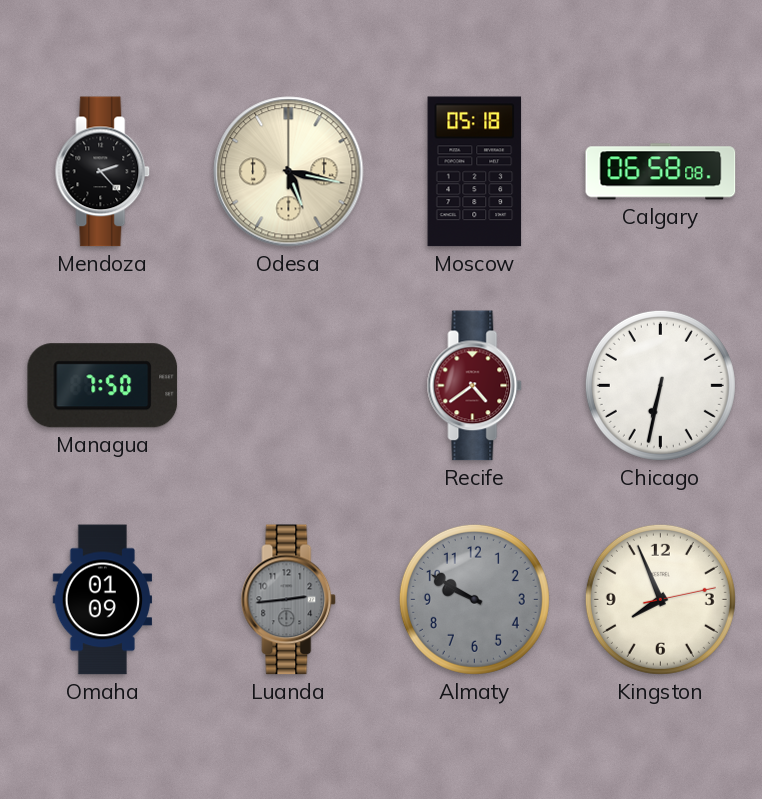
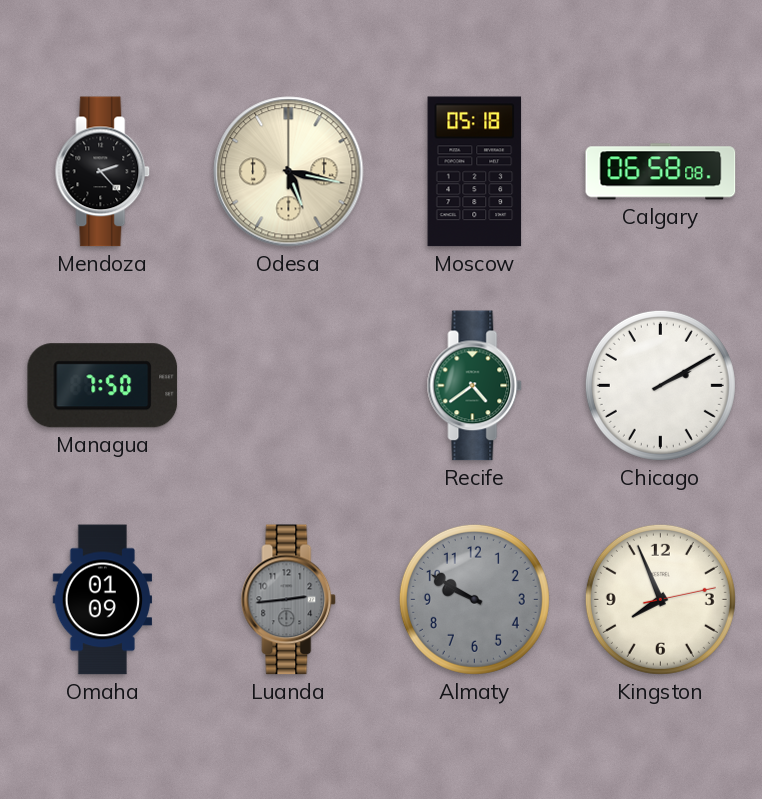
Recife dial: burgundy -> green
Chicago: 6:32 -> 2:10
